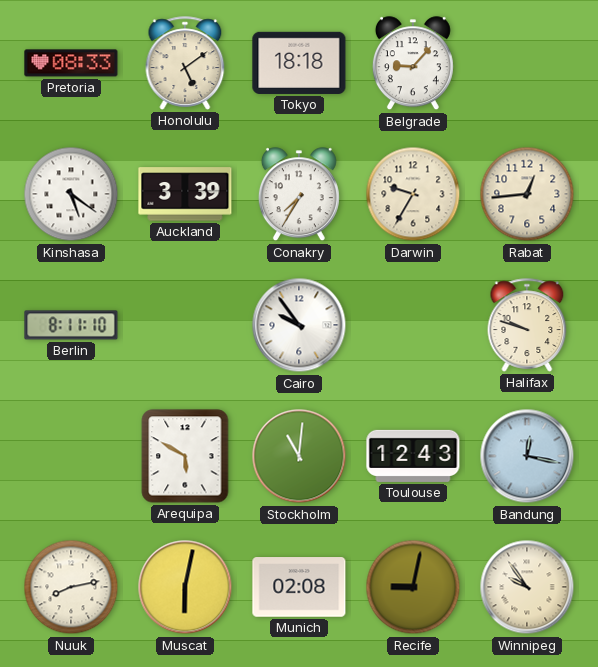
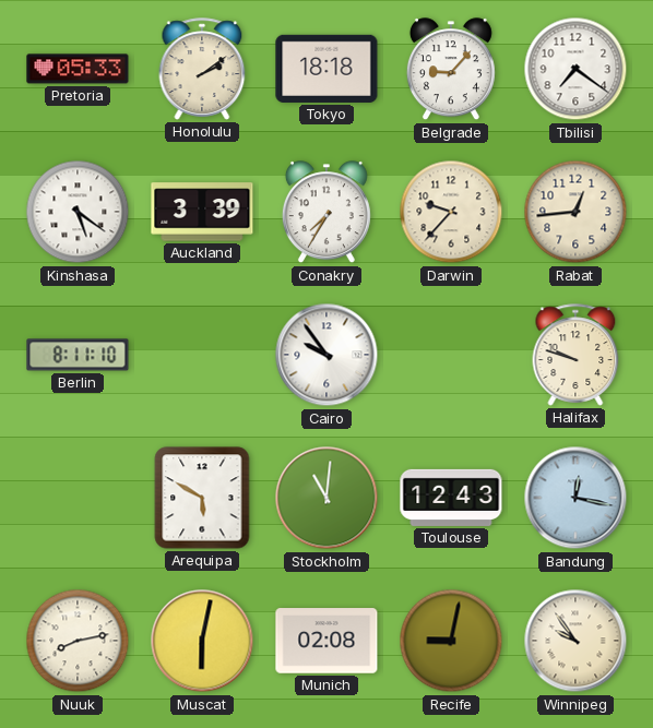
Pretoria: 08:33 -> 05:33
Honolulu: 5:09 -> 2:09
Tbilisi: none -> 7:21
Darwin: 9:35 -> 9:37
